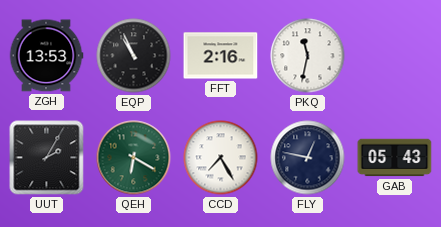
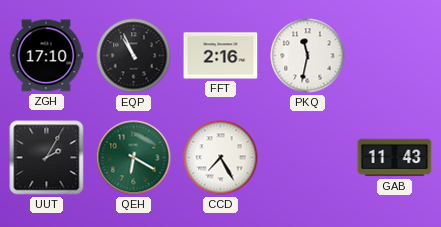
ZGH: 13:53 -> 17:10
FLY: 12:47 -> none
GAB: 05:43 -> 11:43
